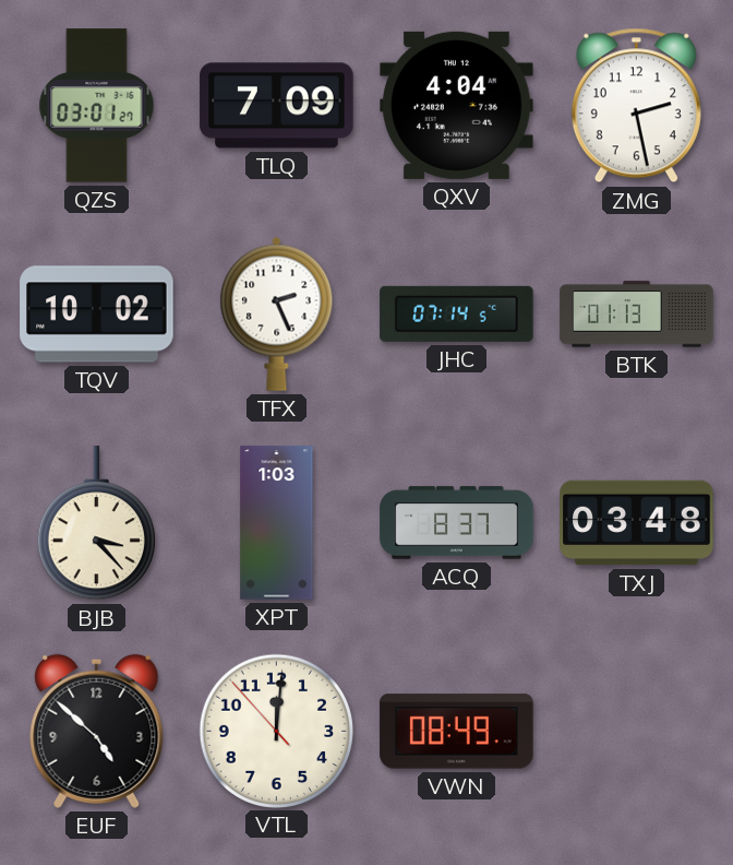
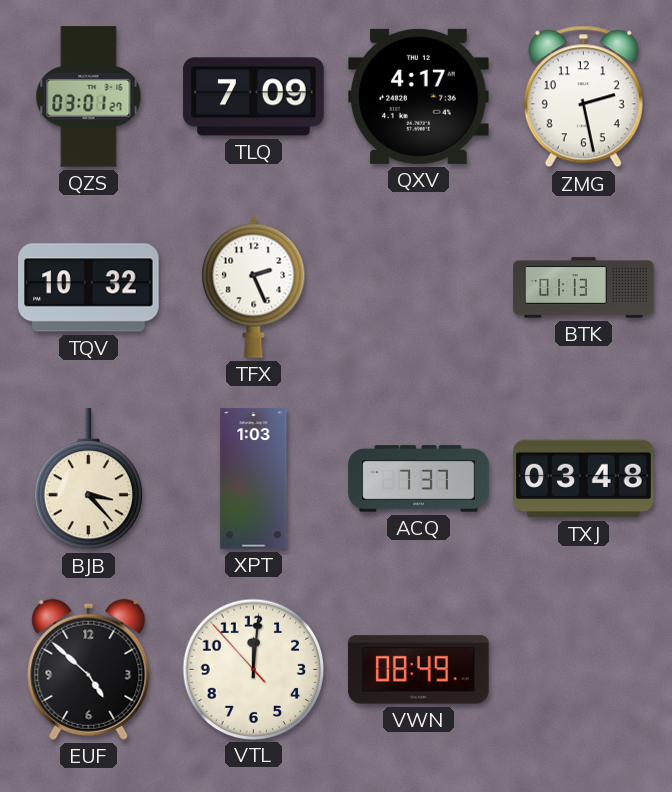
QXV: 4:04 -> 4:17
TQV: 10:02 -> 10:32
JHC: 07:14 -> none
ACQ: 8:37 -> 7:37
